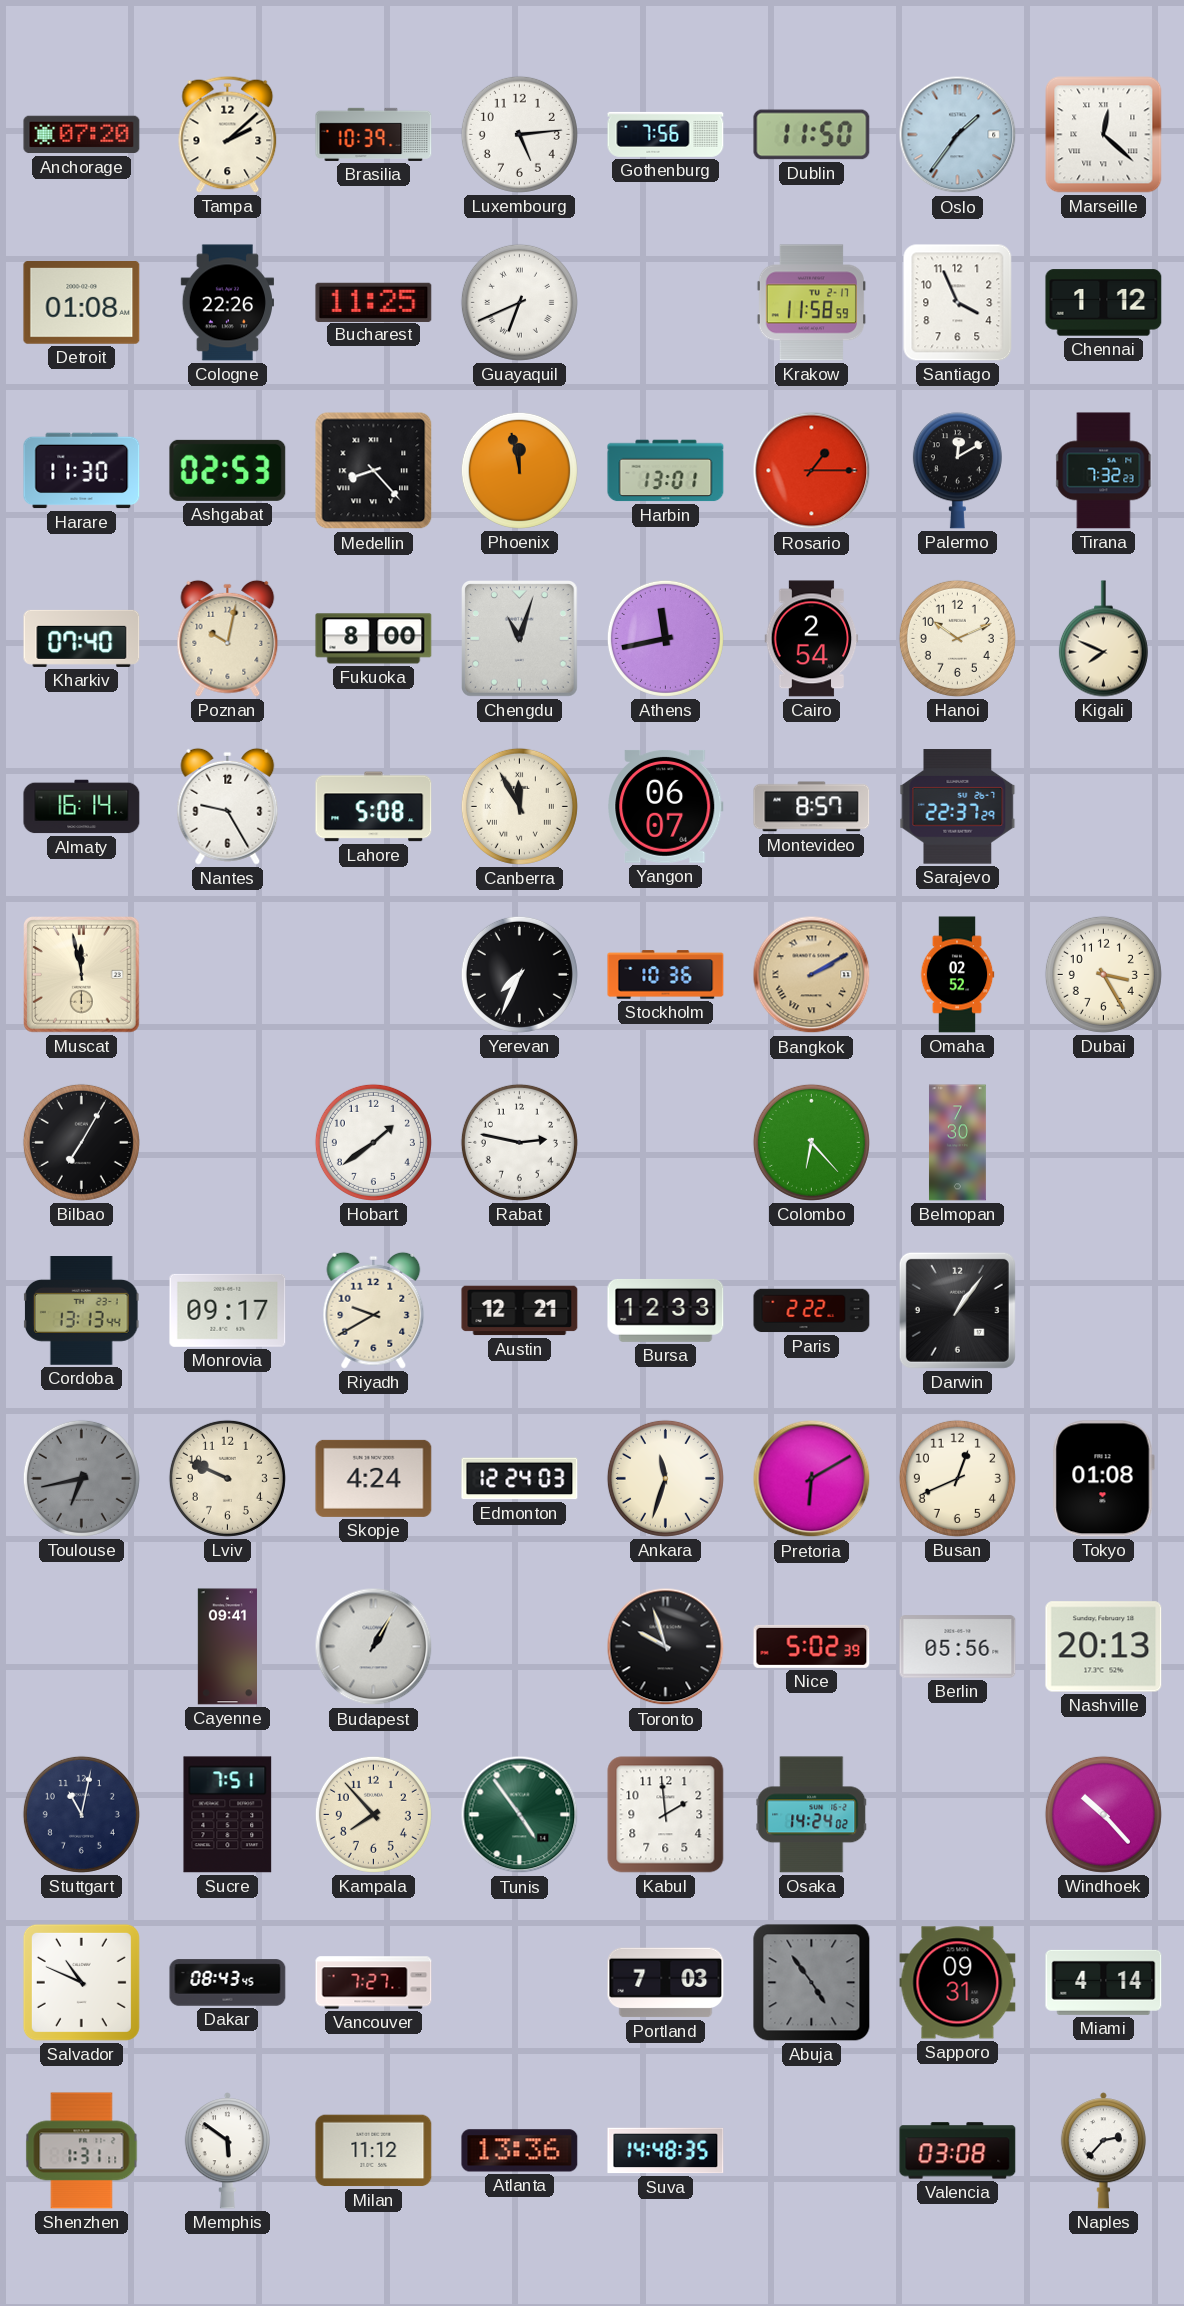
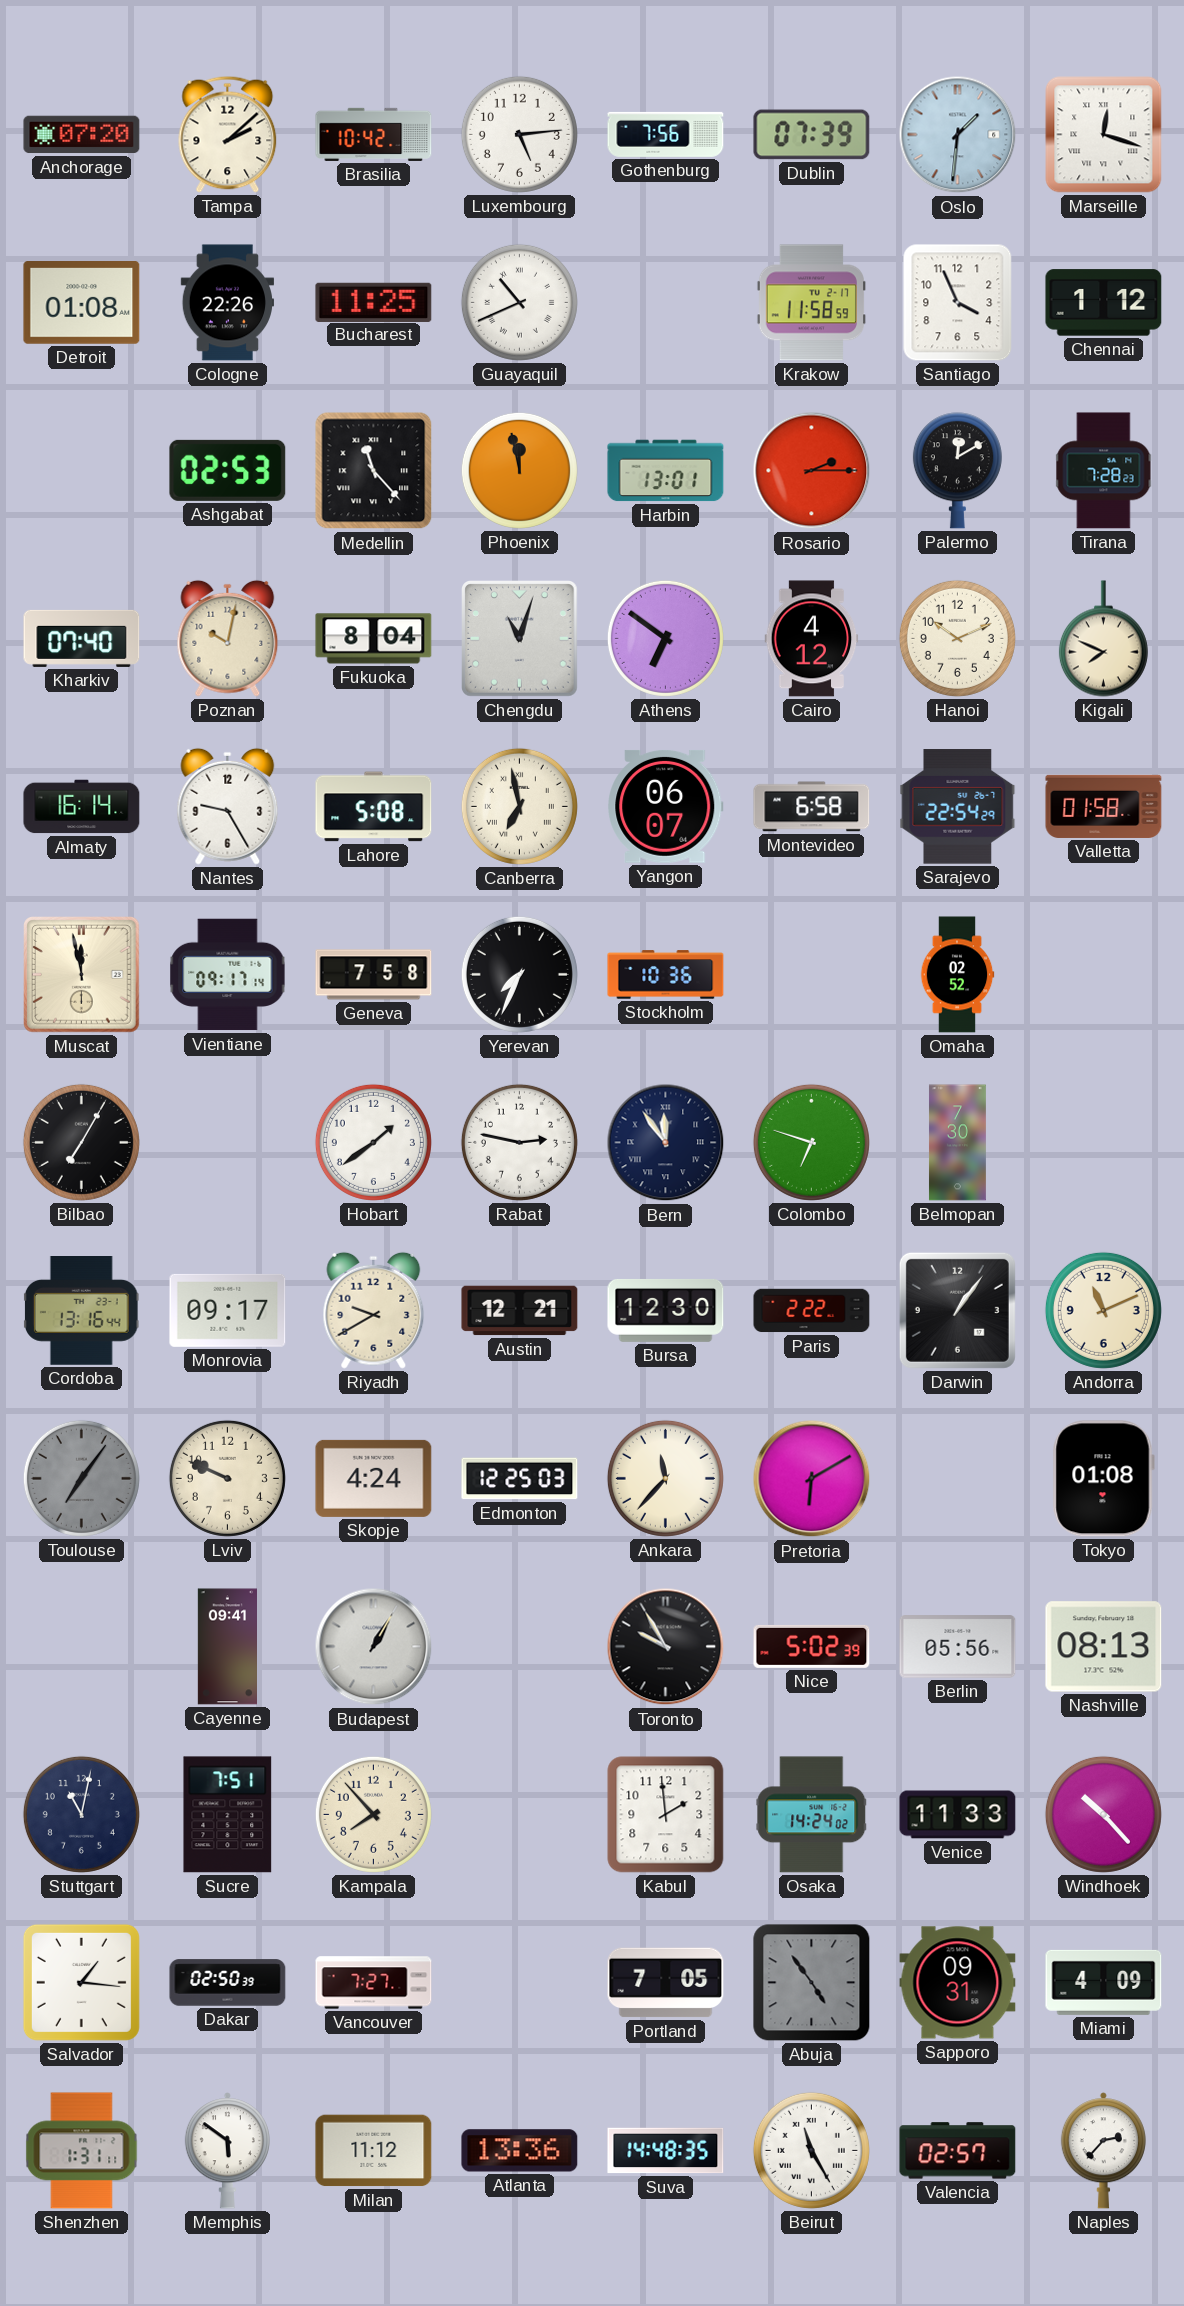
Brasilia: 10:39 -> 10:42
Dublin: 11:50 -> 07:39
Oslo: 1:36 -> 1:31
Marseille: 12:22 -> 12:18
Guayaquil: 6:41 -> 10:41
Harare: 11:30 -> none
Medellin: 8:23 -> 11:23
Rosario: 1:15 -> 2:15
Tirana: 7:32 -> 7:28
Fukuoka: 8:00 -> 8:04
Athens: 11:43 -> 6:51
Cairo: 2:54 -> 4:12
Canberra: 11:55 -> 6:58
Montevideo: 8:57 -> 6:58
Sarajevo: 22:37 -> 22:54
Valletta: none -> 01:58
Vientiane: none -> 09:17
Geneva: none -> 7:58
Bangkok: 2:10 -> none
Dubai: 3:25 -> none
Bern: none -> 11:54
Colombo: 6:23 -> 6:48
Cordoba: 13:13 -> 13:16
Bursa: 12:33 -> 12:30
Andorra: none -> 11:11
Toulouse: 6:43 -> 7:06
Edmonton: 12:24 -> 12:25
Ankara: 11:33 -> 11:37
Busan: 12:41 -> none
Toronto: 9:57 -> 9:55
Nashville: 20:13 -> 08:13
Tunis: 4:54 -> none
Venice: none -> 11:33
Salvador: 10:49 -> 1:16
Dakar: 08:43 -> 02:50
Portland: 7:03 -> 7:05
Miami: 4:14 -> 4:09
Beirut: none -> 11:25
Valencia: 03:08 -> 02:57
